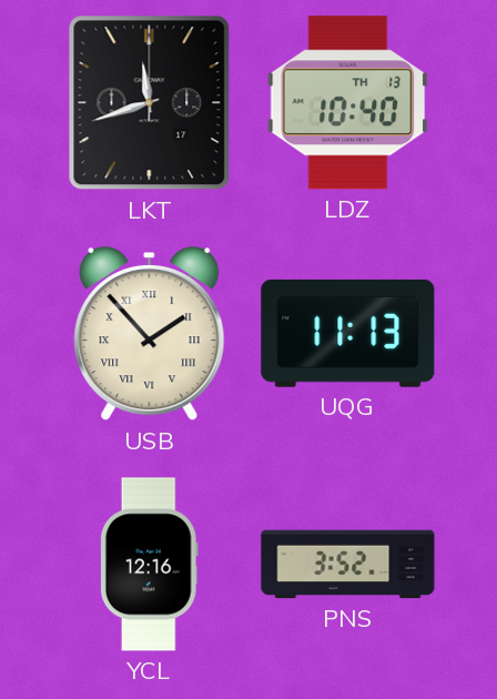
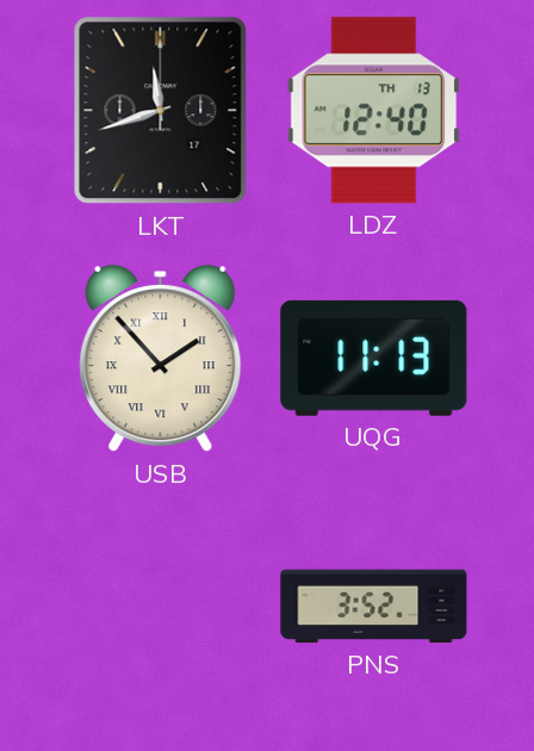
LDZ: 10:40 -> 12:40
YCL: 12:16 -> none
